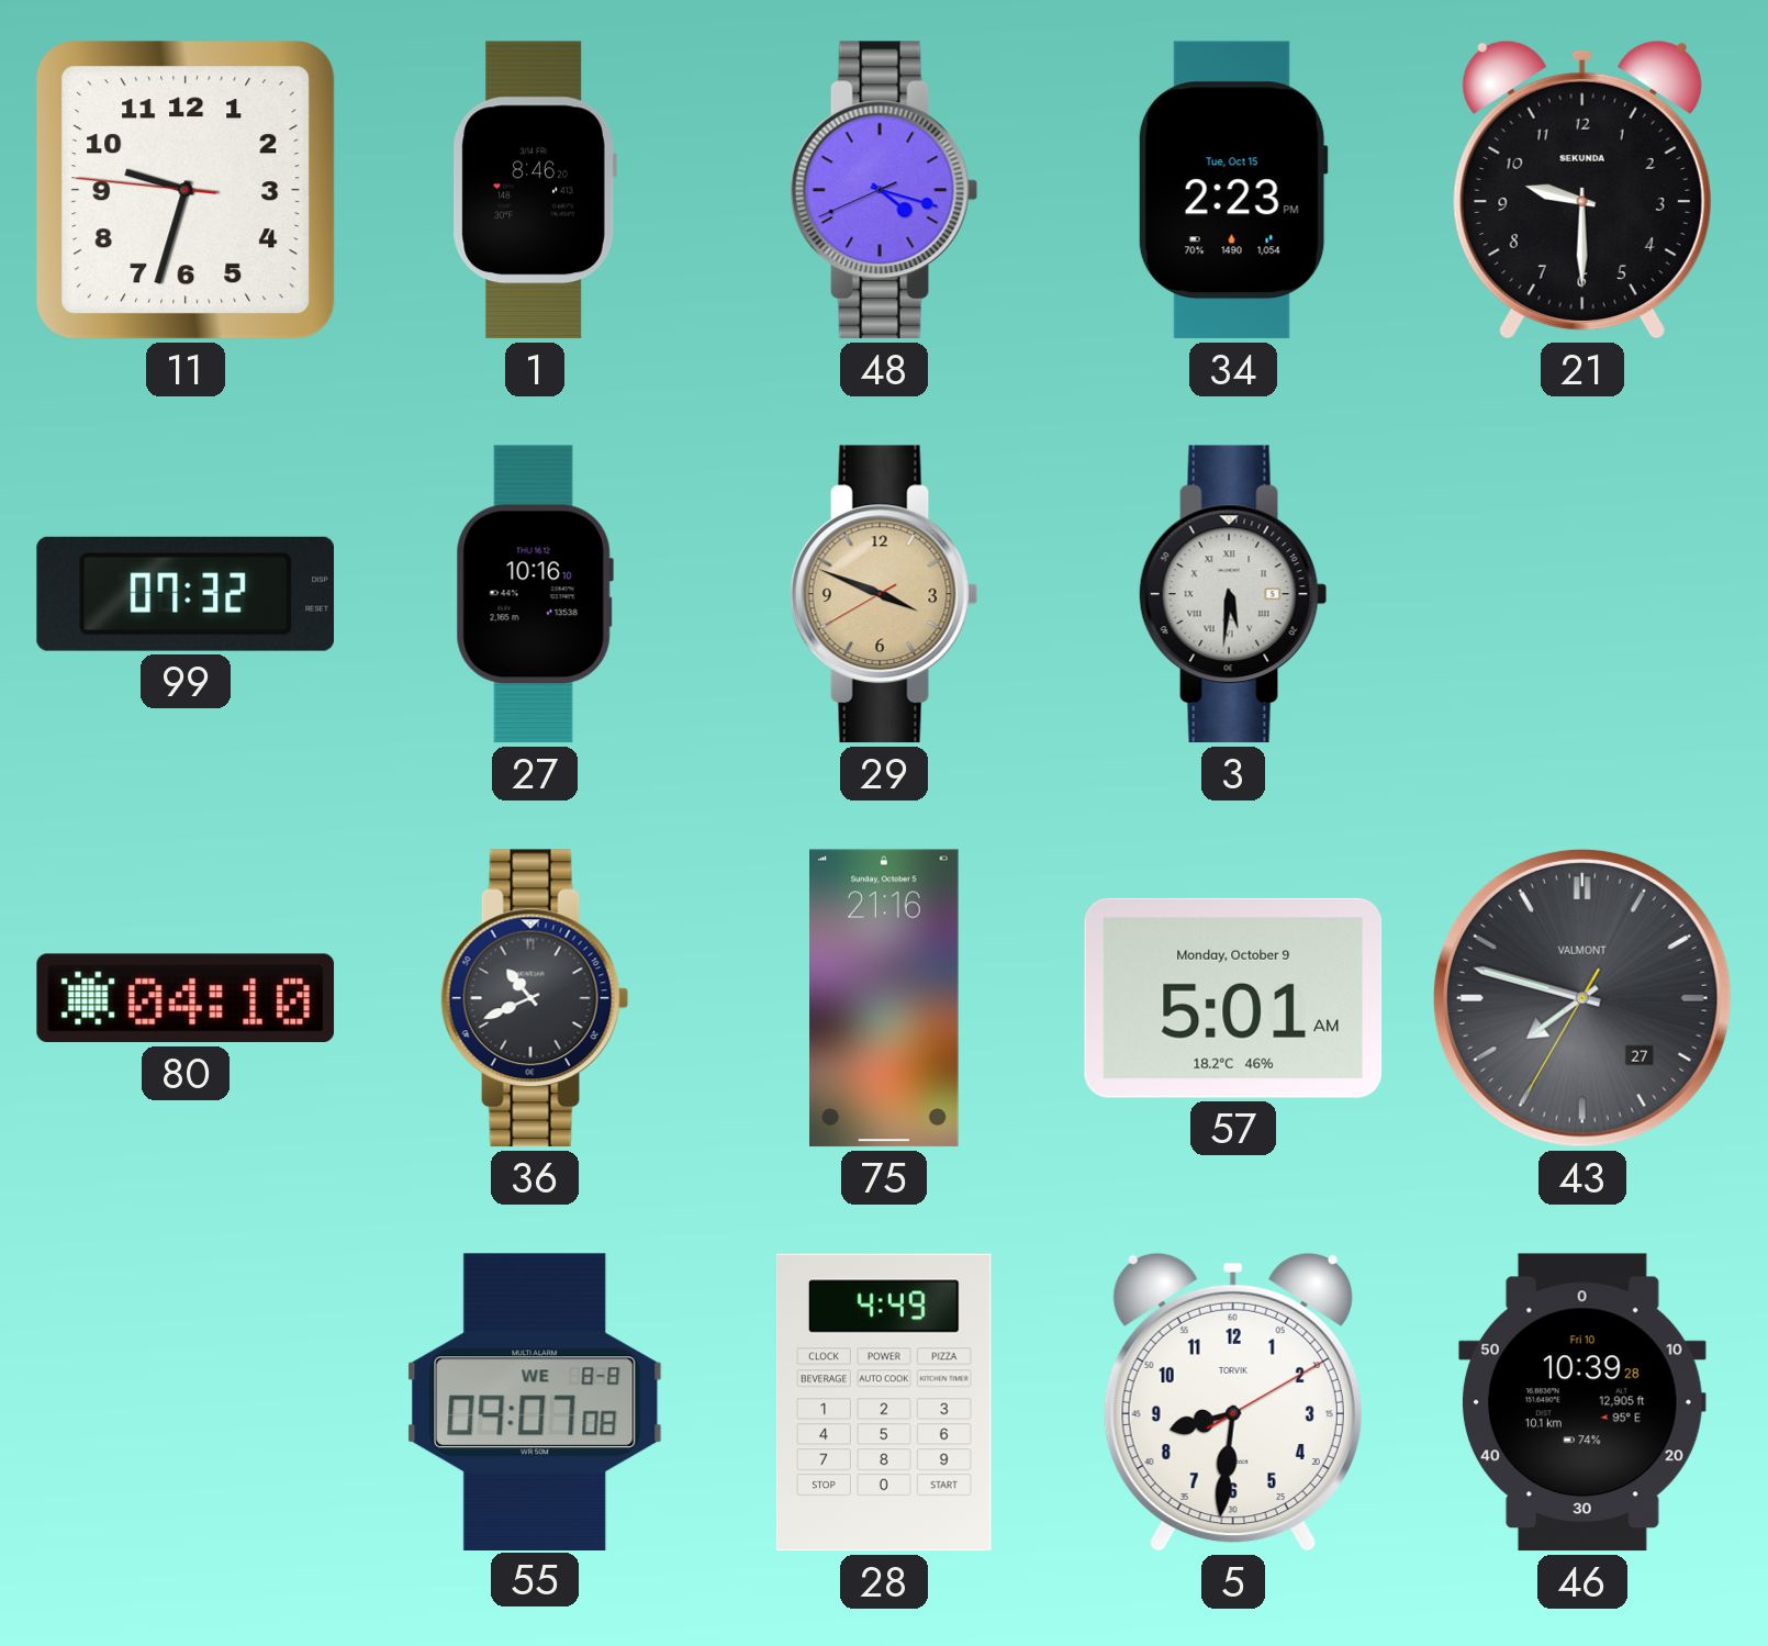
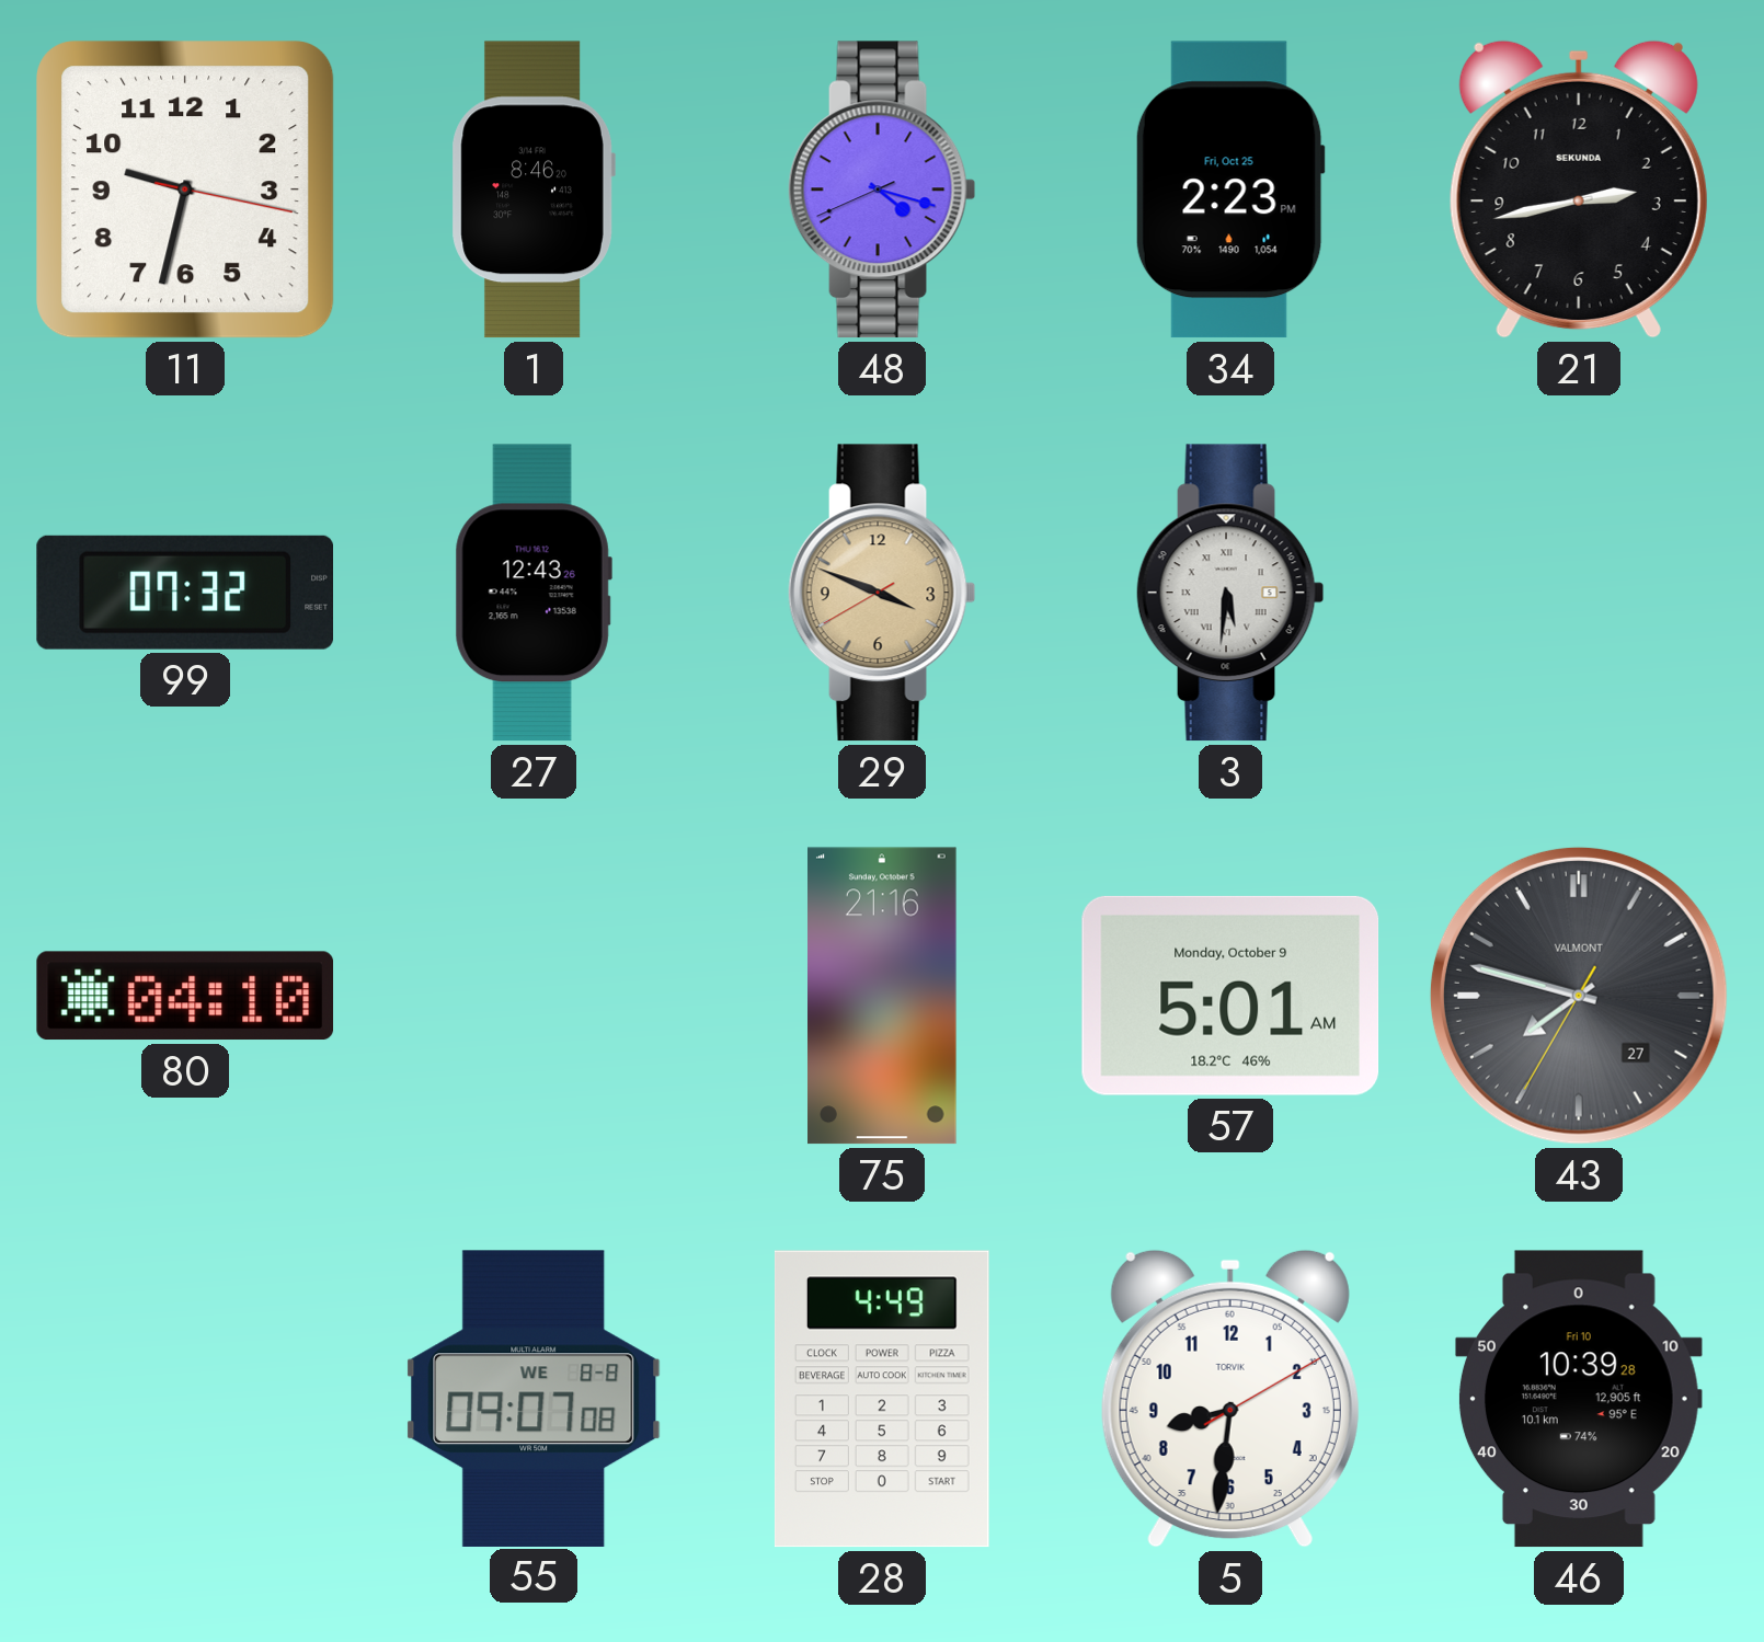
11: 9:32:46 -> 9:32:17
34 date: Tue, Oct 15 -> Fri, Oct 25
21: 9:30 -> 2:43
27: 10:16 -> 12:43
36: 10:41 -> none
